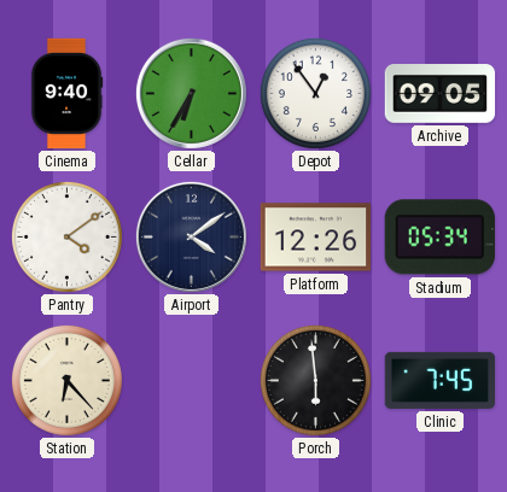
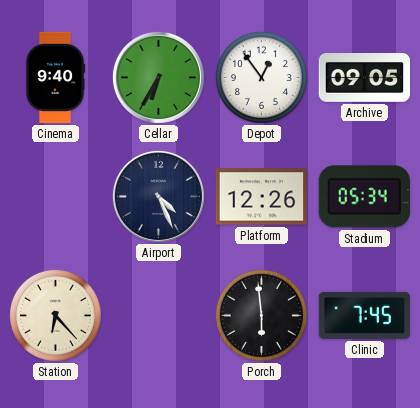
Pantry: 4:09 -> none
Airport: 4:09 -> 4:26
